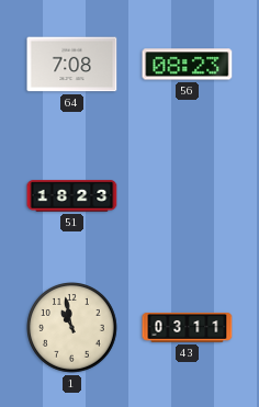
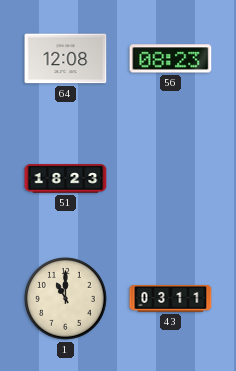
64: 7:08 -> 12:08
1: 10:58 -> 11:00
